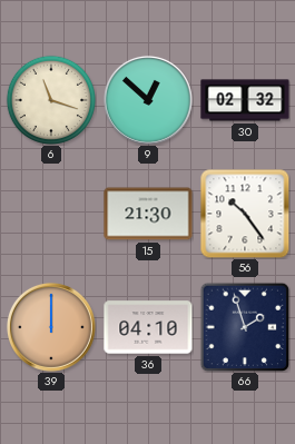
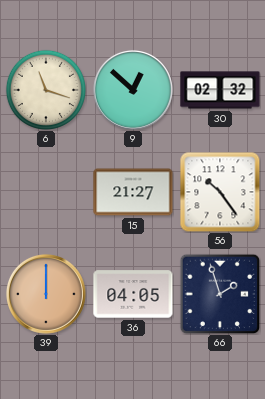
15: 21:30 -> 21:27
36: 04:10 -> 04:05
